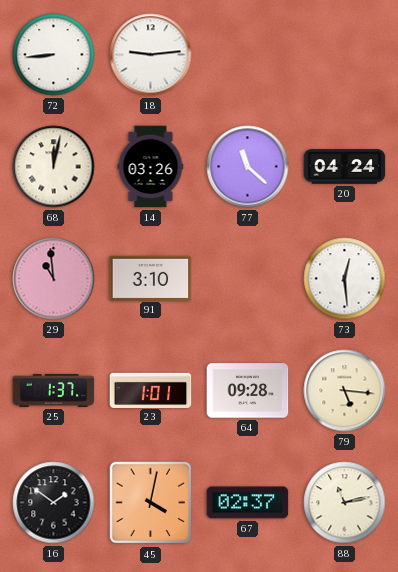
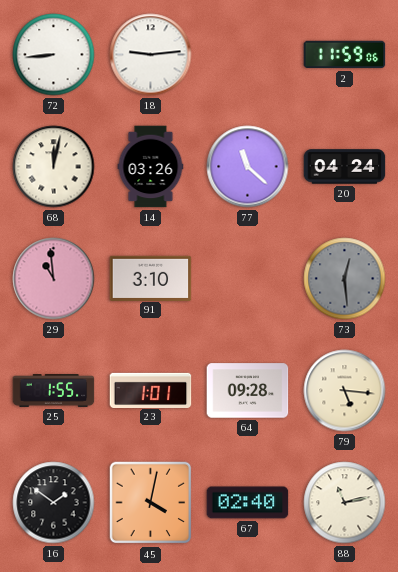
2: none -> 11:59
73 dial: white -> grey
25: 1:37 -> 1:55
67: 02:37 -> 02:40
